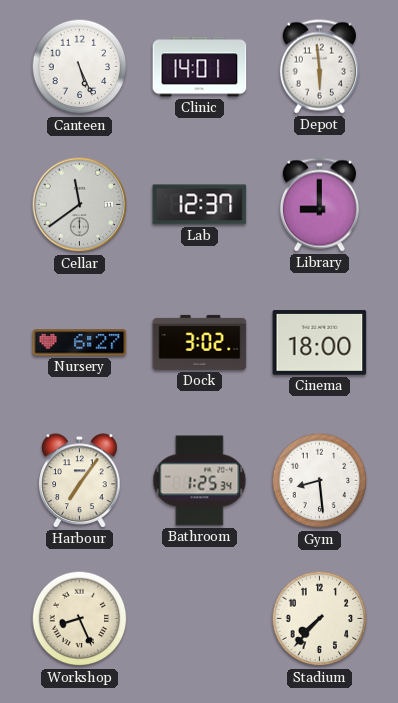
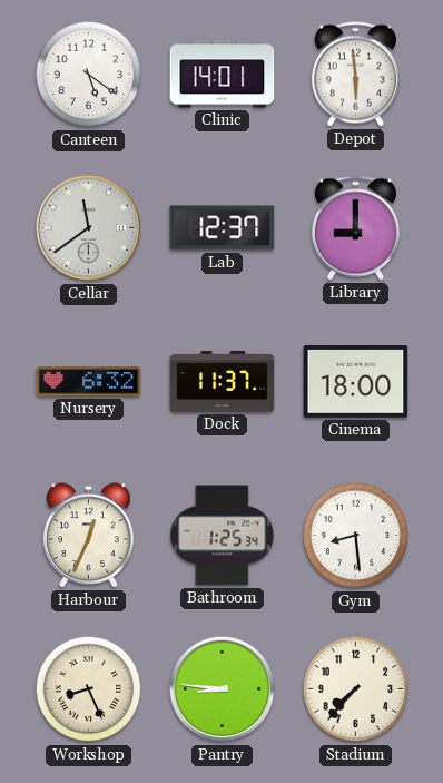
Canteen: 5:26 -> 5:21
Nursery: 6:27 -> 6:32
Dock: 3:02 -> 11:37
Harbour: 7:06 -> 12:34
Pantry: none -> 8:46
